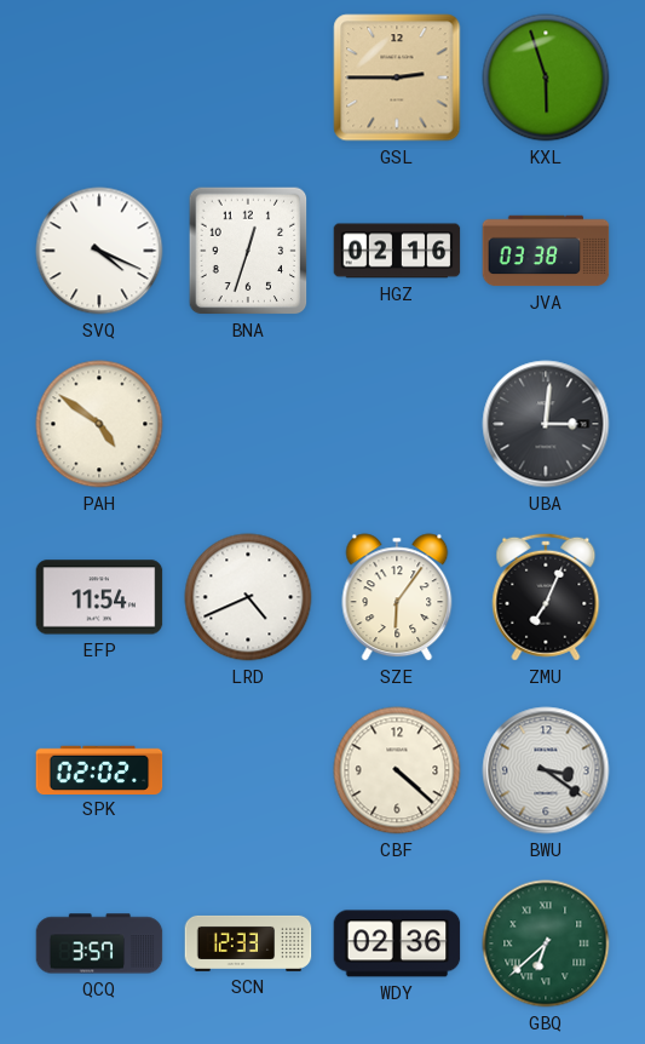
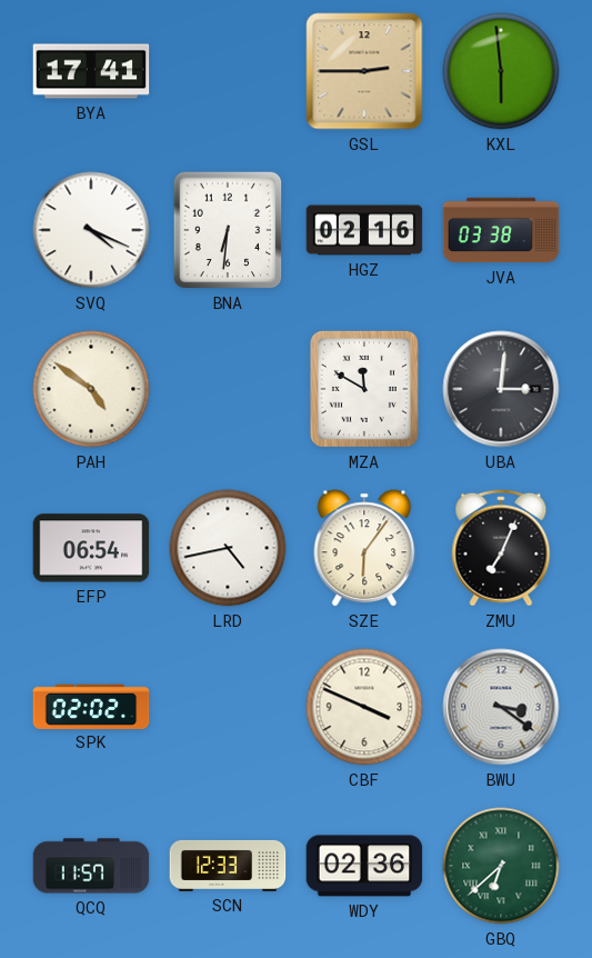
BYA: none -> 17:41
KXL: 5:57 -> 5:59
BNA: 12:33 -> 6:31
MZA: none -> 11:50
EFP: 11:54 -> 06:54
LRD: 4:41 -> 4:43
CBF: 4:22 -> 3:49
QCQ: 3:57 -> 11:57
